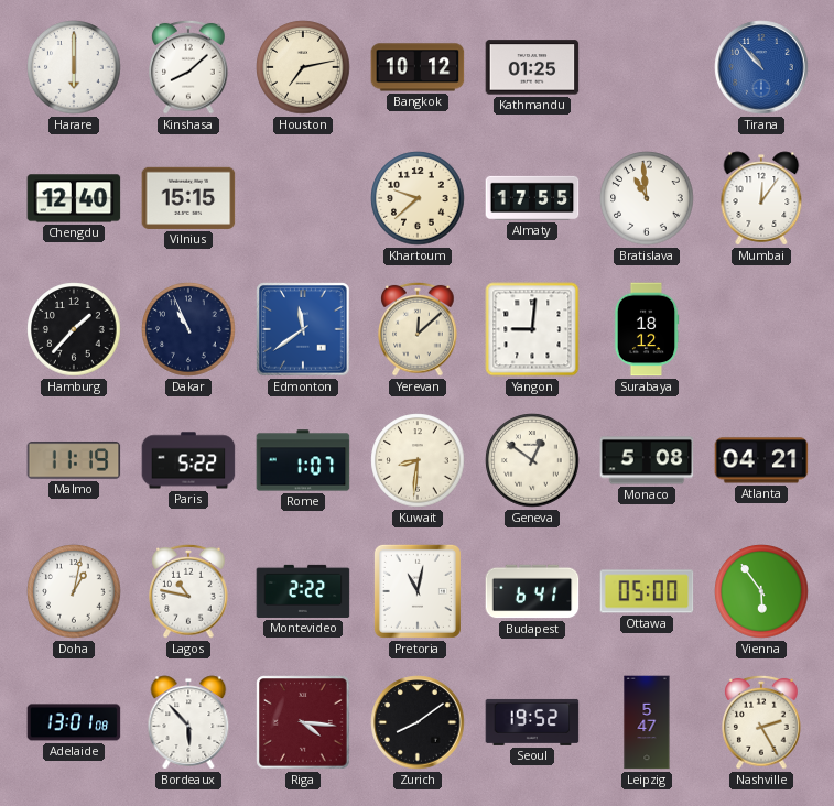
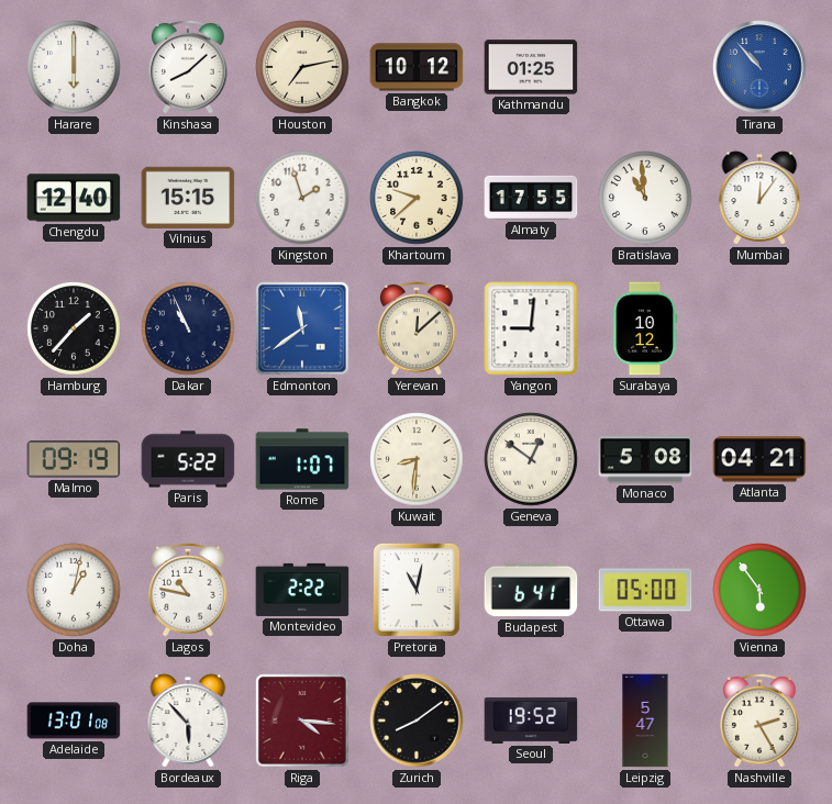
Kingston: none -> 1:57
Surabaya: 18:12 -> 10:12
Malmo: 11:19 -> 09:19
